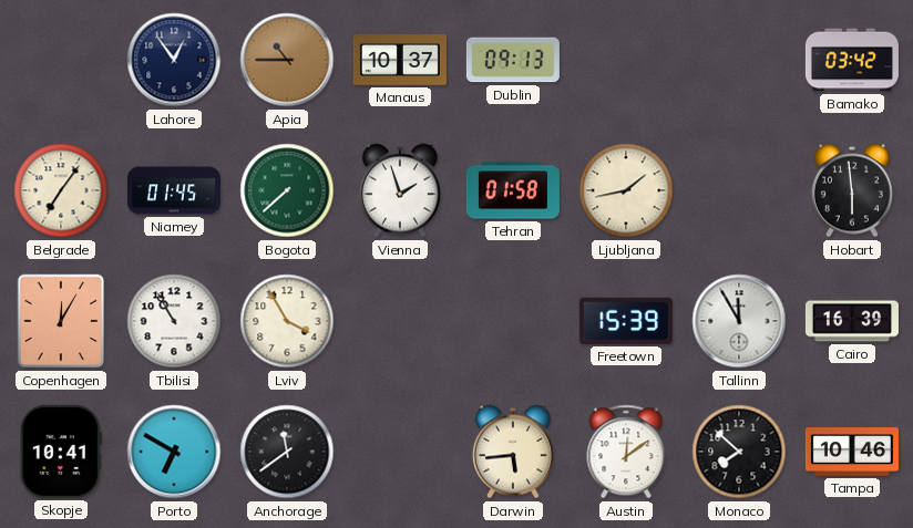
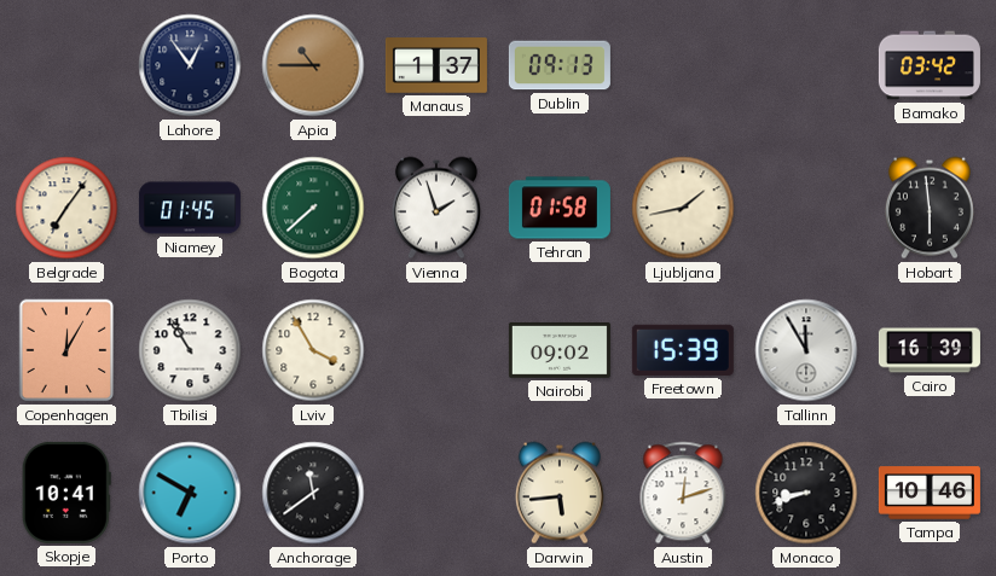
Manaus: 10:37 -> 1:37
Nairobi: none -> 09:02
Austin: 12:09 -> 12:12
Monaco: 7:52 -> 8:42
